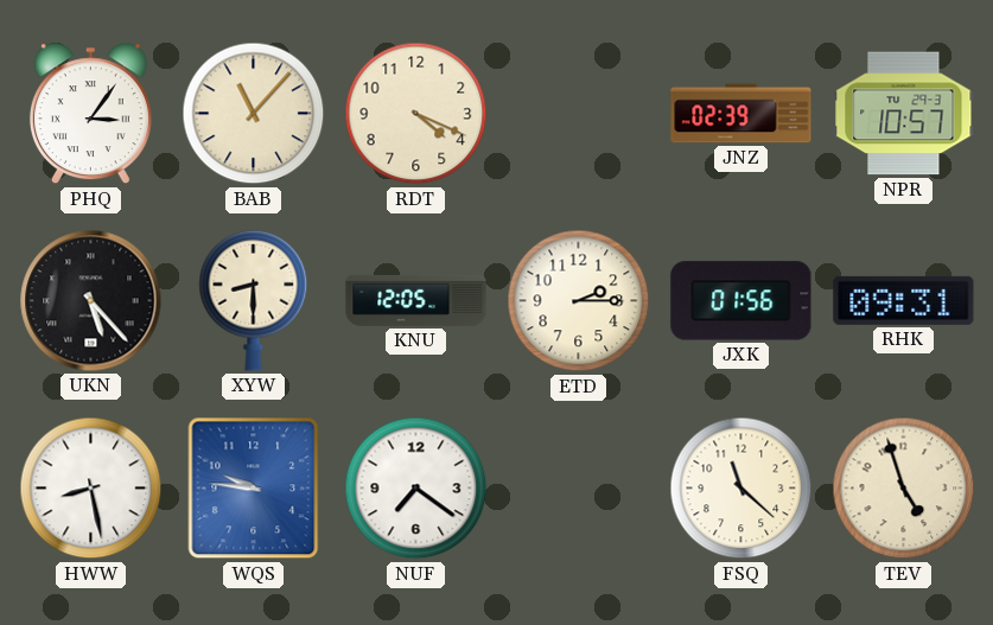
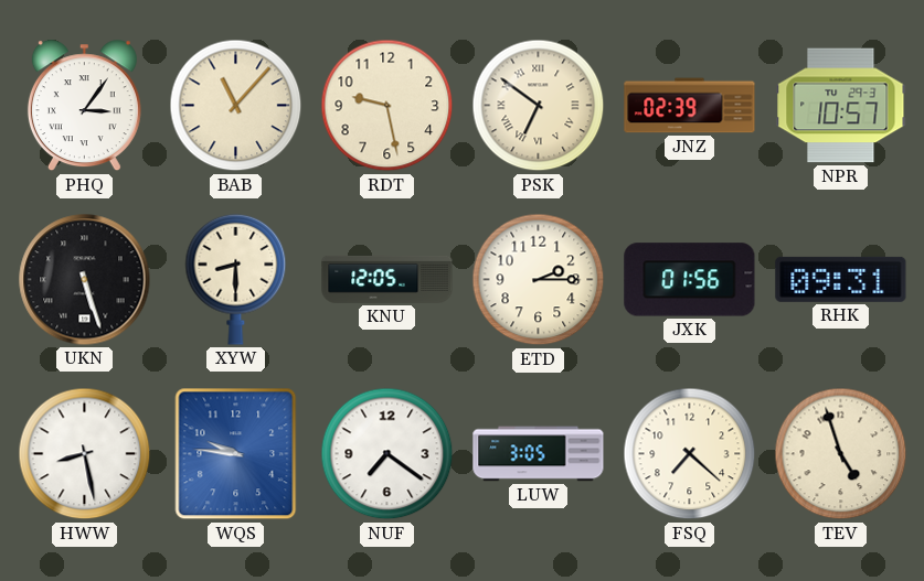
RDT: 4:19 -> 9:28
PSK: none -> 6:51
UKN: 5:23 -> 5:27
LUW: none -> 3:05
FSQ: 11:22 -> 7:22
